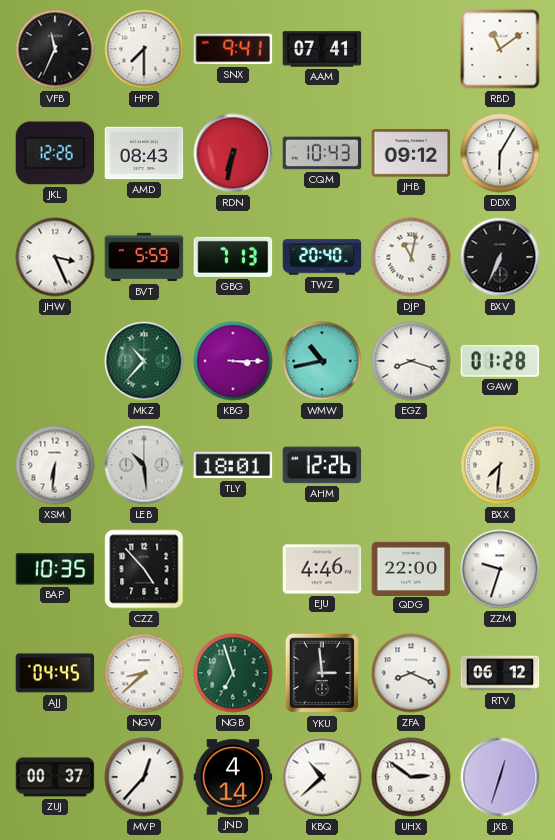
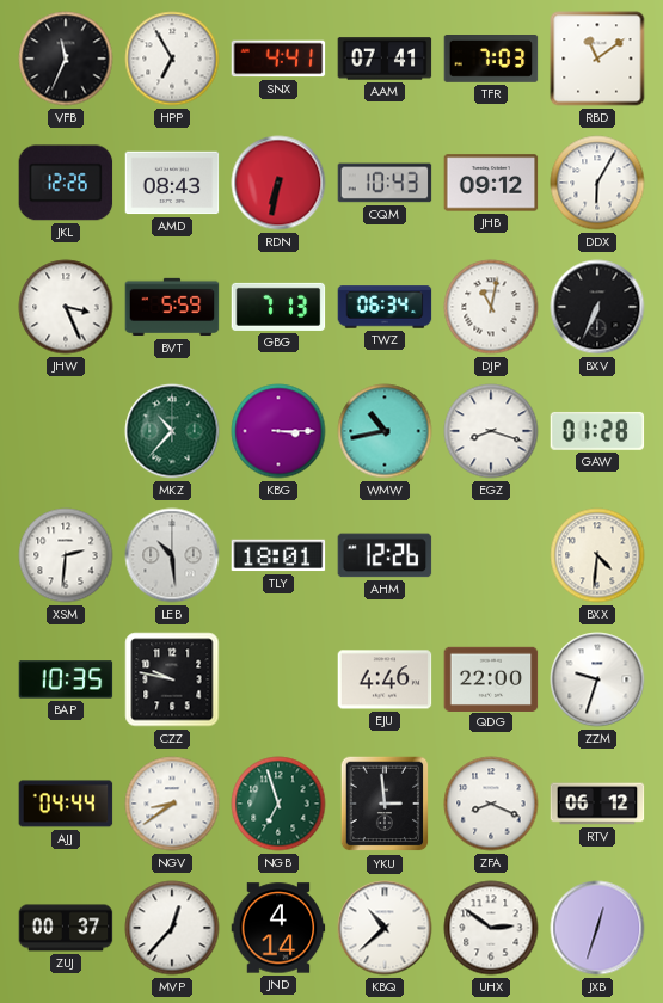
HPP: 7:30 -> 6:55
SNX: 9:41 -> 4:41
TFR: none -> 7:03
TWZ: 20:40 -> 06:34
XSM: 6:31 -> 2:31
BXX: 7:31 -> 4:31
CZZ: 4:53 -> 9:47
AJJ: 04:45 -> 04:44
NGV: 8:38 -> 8:39
